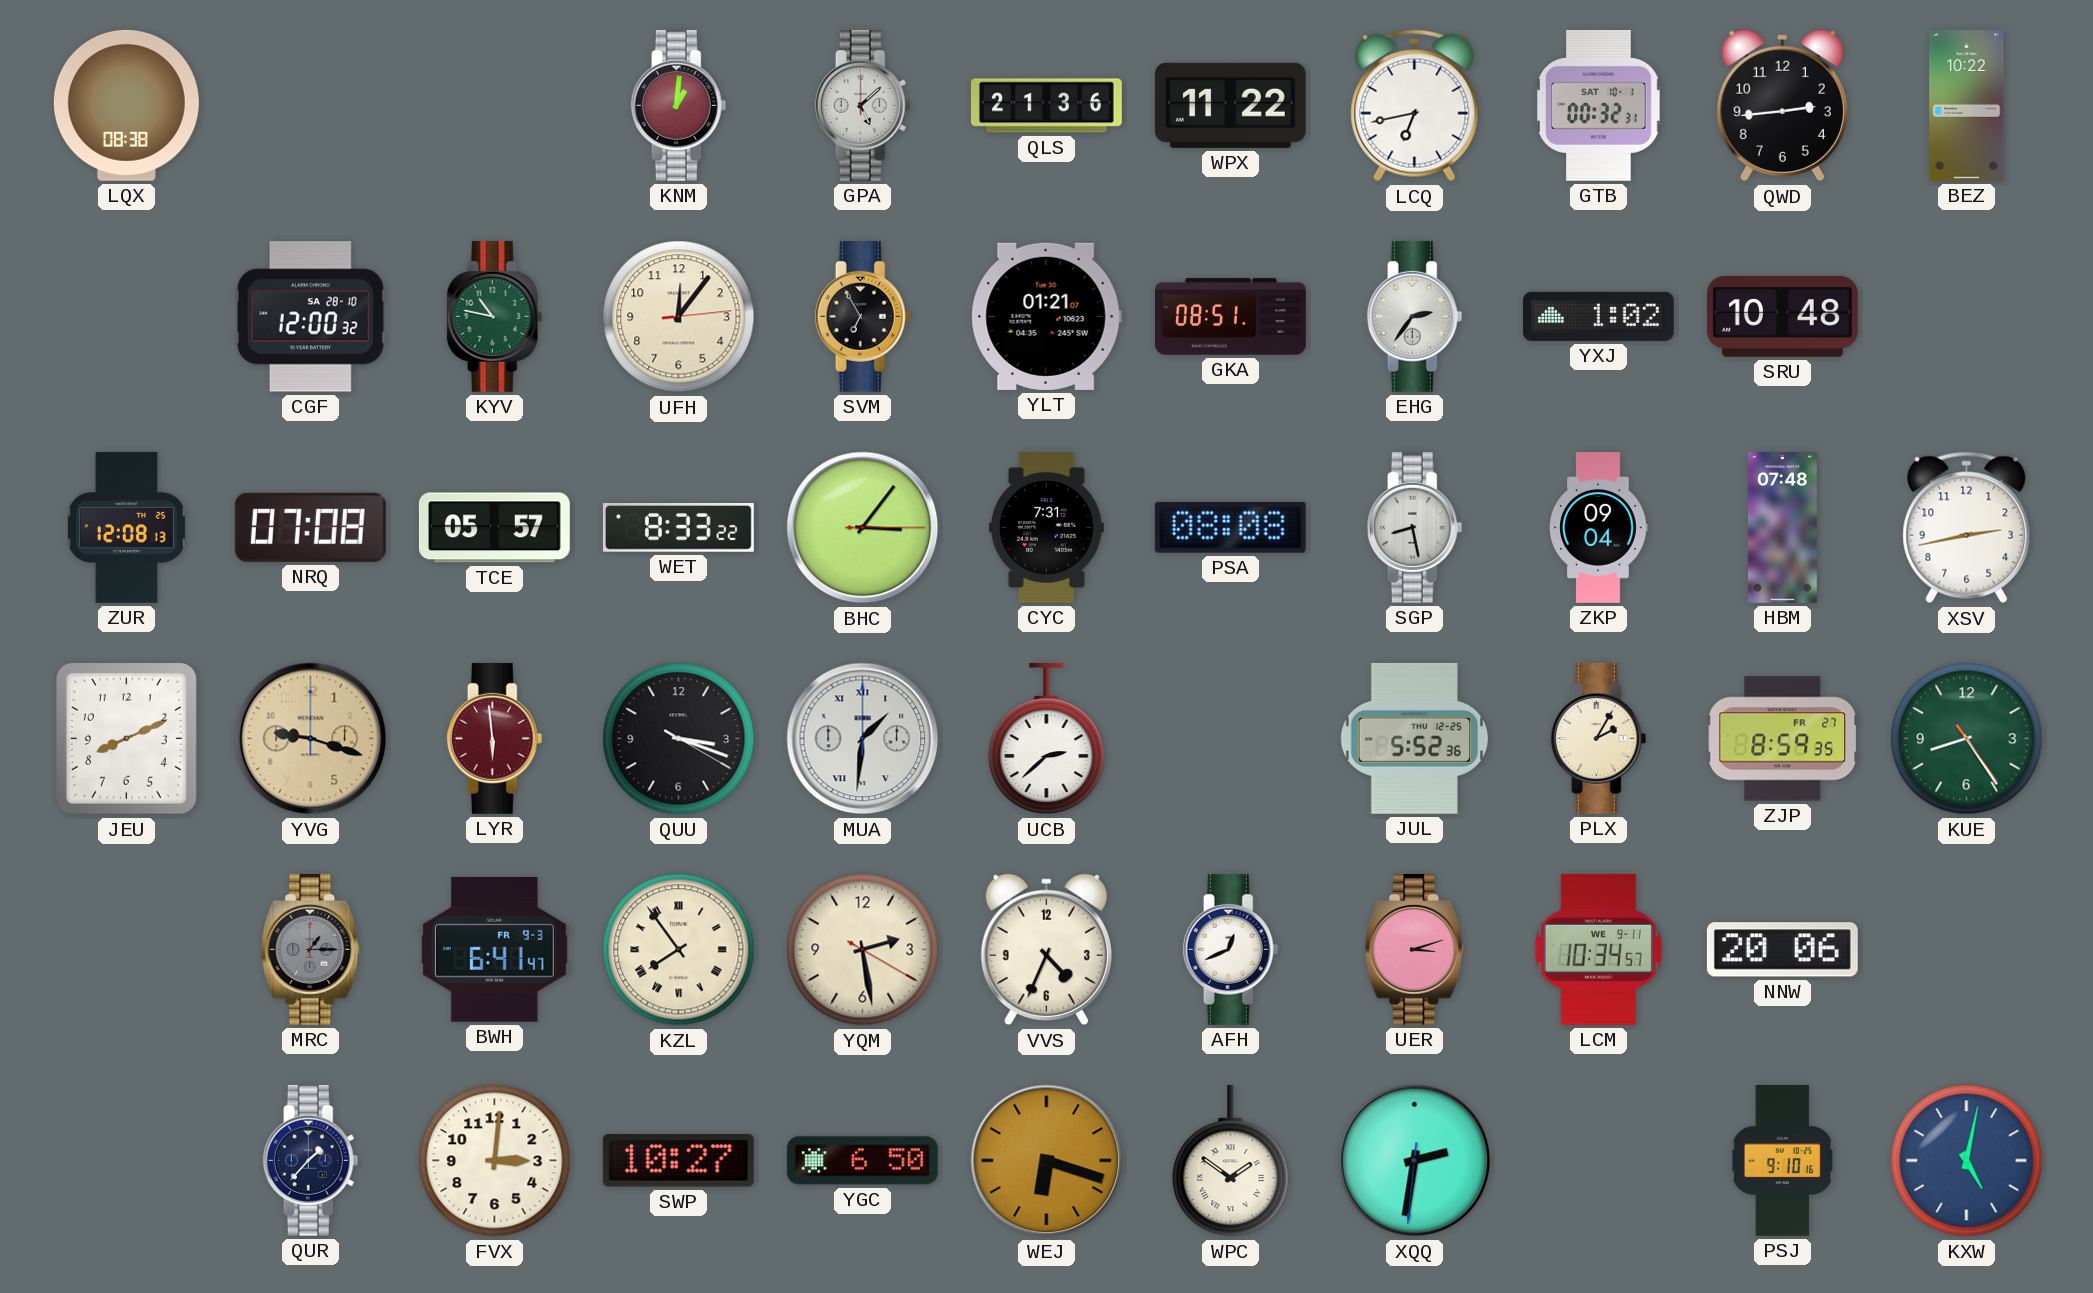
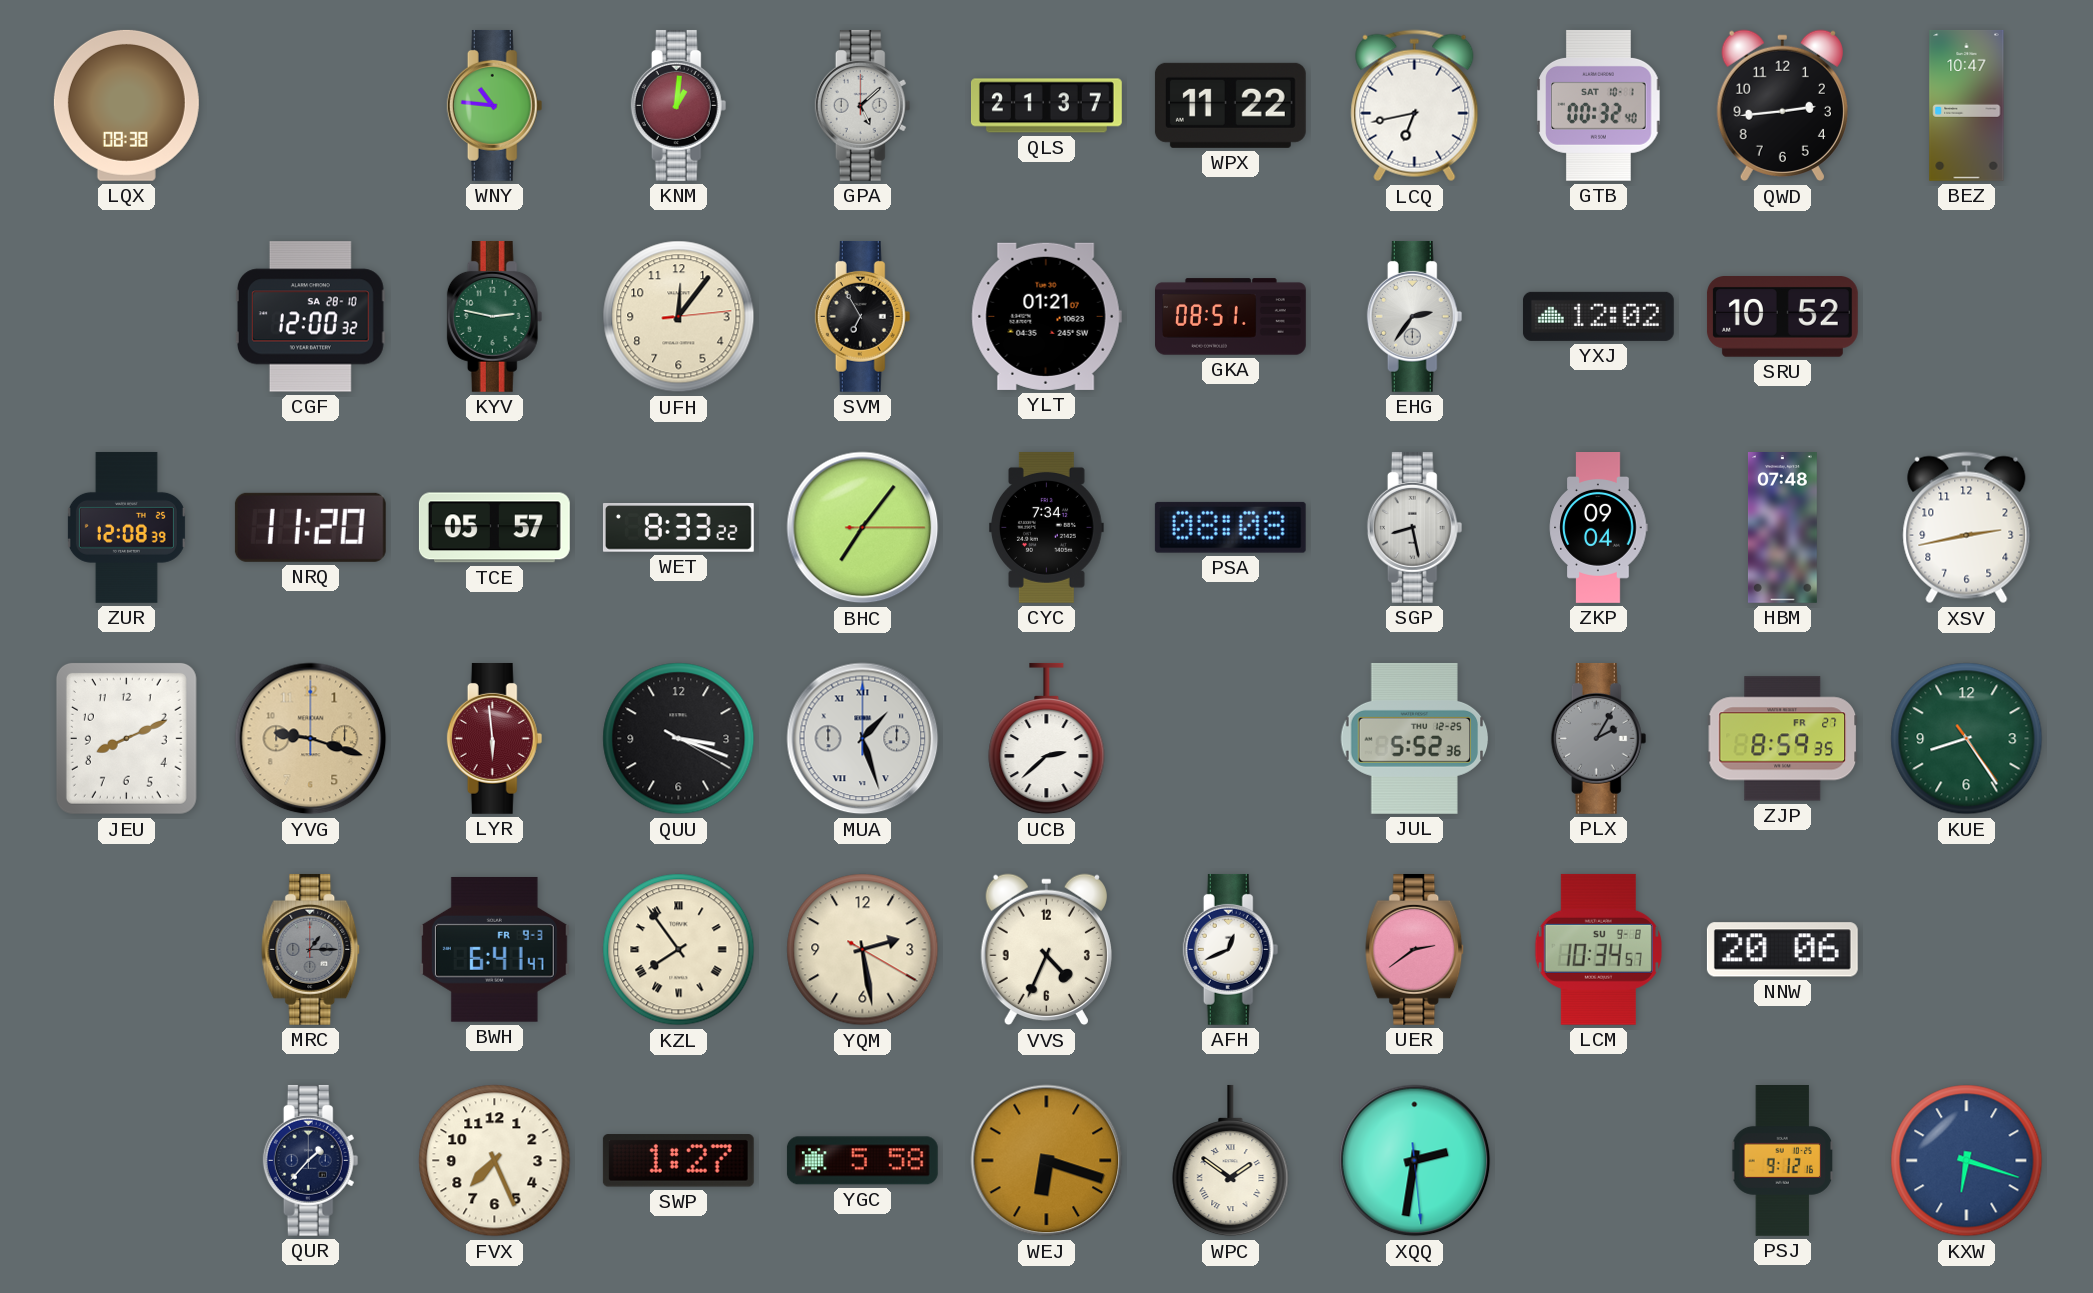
WNY: none -> 10:46
QLS: 21:36 -> 21:37
GTB: 00:32:31 -> 00:32:40
BEZ: 10:22 -> 10:47
KYV: 10:47 -> 2:47
YXJ: 1:02 -> 12:02
SRU: 10:48 -> 10:52
ZUR: 12:08:13 -> 12:08:39
NRQ: 07:08 -> 11:20
BHC: 3:06 -> 7:06
CYC: 7:31 -> 7:34
MUA: 1:31 -> 1:27
PLX dial: cream -> grey
UER: 3:12 -> 2:39
LCM date: WE 9-11 -> SU 9-8
FVX: 3:01 -> 7:26
SWP: 10:27 -> 1:27
YGC: 6:50 -> 5:58
XQQ: 2:31:31 -> 2:31:29
PSJ: 9:10 -> 9:12
KXW: 5:02 -> 6:18
